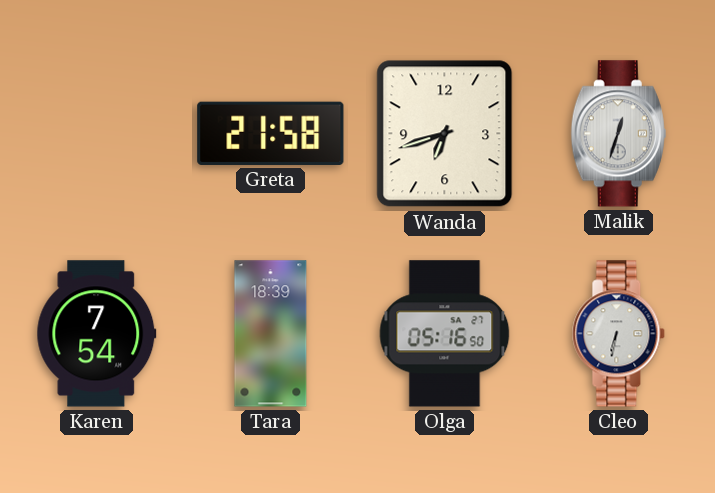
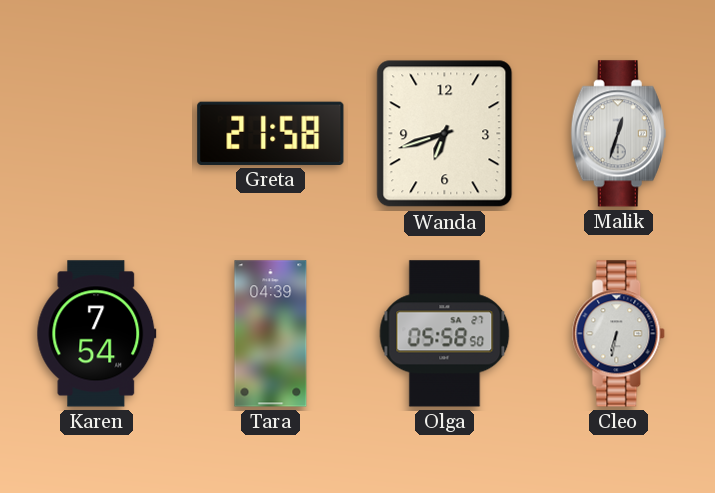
Tara: 18:39 -> 04:39
Olga: 05:16 -> 05:58
